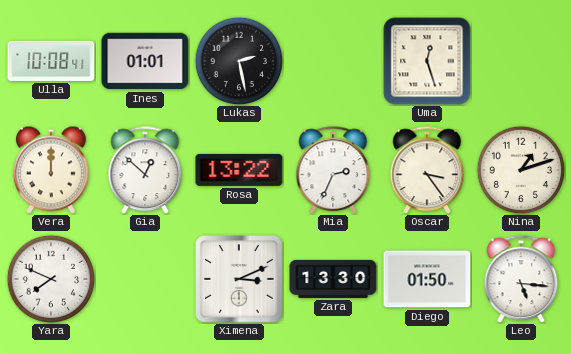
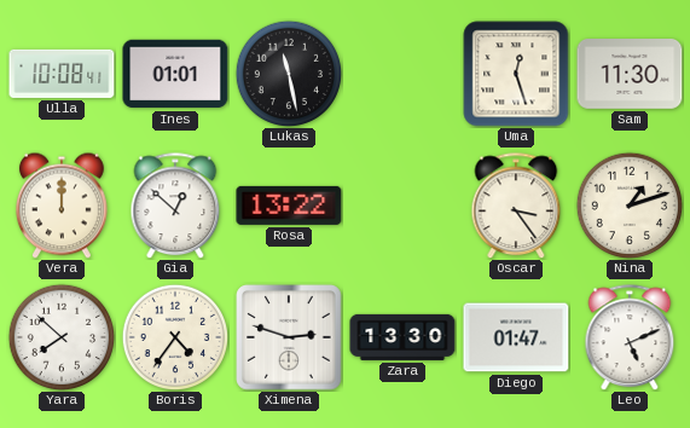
Lukas: 2:28 -> 11:28
Sam: none -> 11:30
Mia: 2:34 -> none
Yara: 7:49 -> 7:52
Boris: none -> 4:36
Ximena: 3:11 -> 2:48
Diego: 01:50 -> 01:47
Leo: 5:16 -> 5:11
